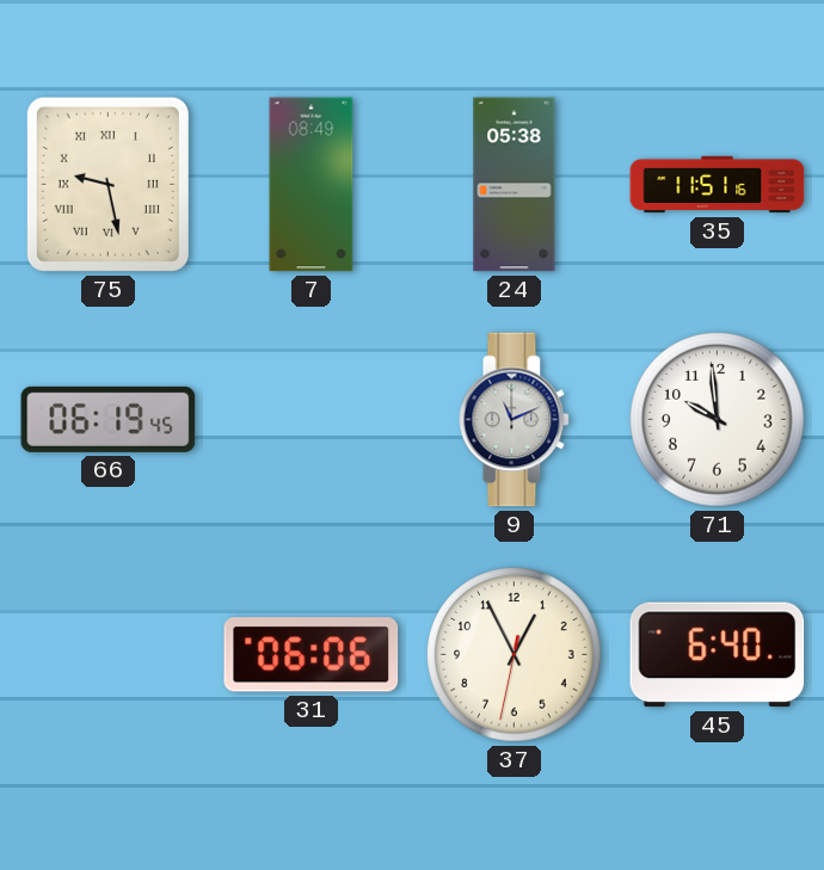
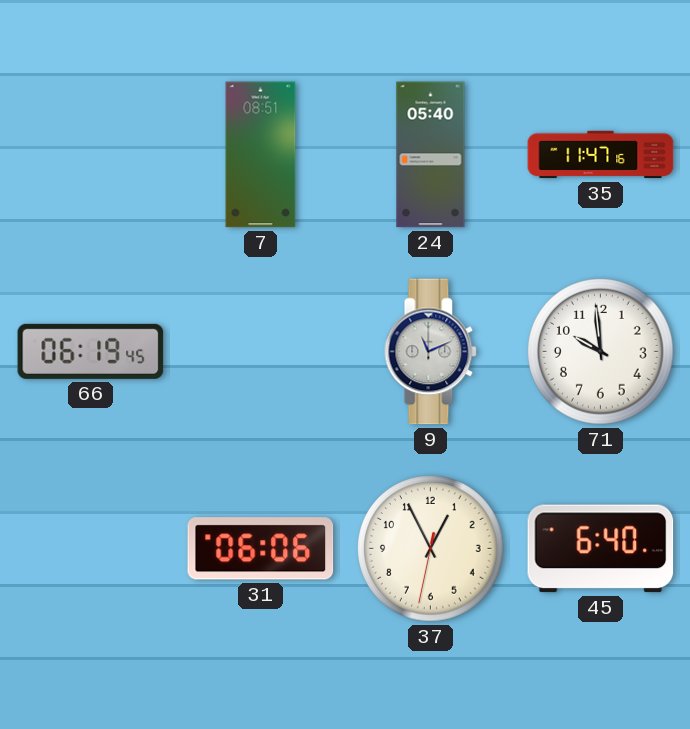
75: 9:28 -> none
7: 08:49 -> 08:51
24: 05:38 -> 05:40
35: 11:51 -> 11:47
